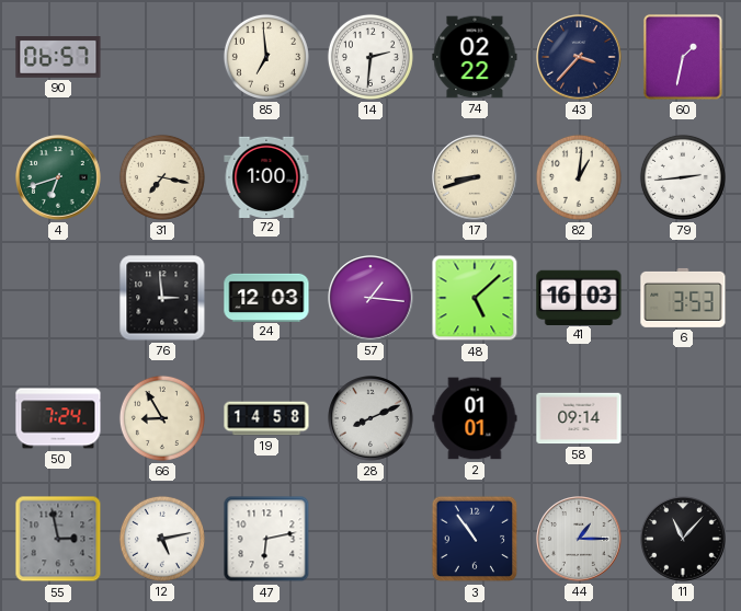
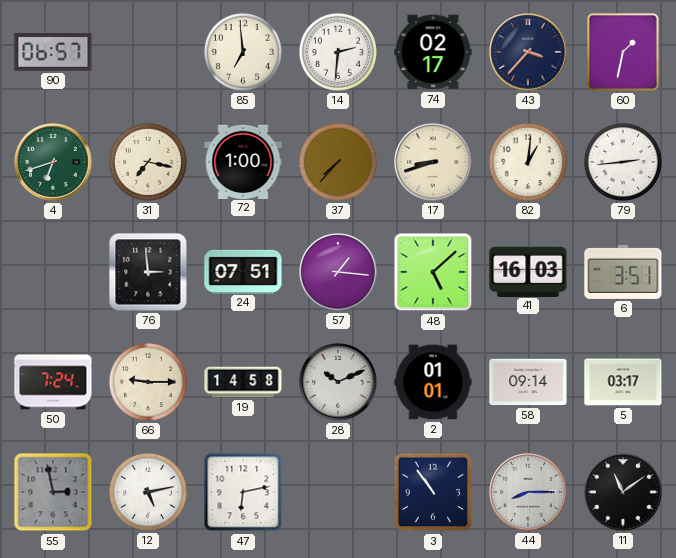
74: 02:22 -> 02:17
37: none -> 7:37
24: 12:03 -> 07:51
6: 3:53 -> 3:51
66: 8:55 -> 9:15
28: 8:11 -> 10:11
5: none -> 03:17
44: 1:15 -> 8:15
11: 11:07 -> 11:09
